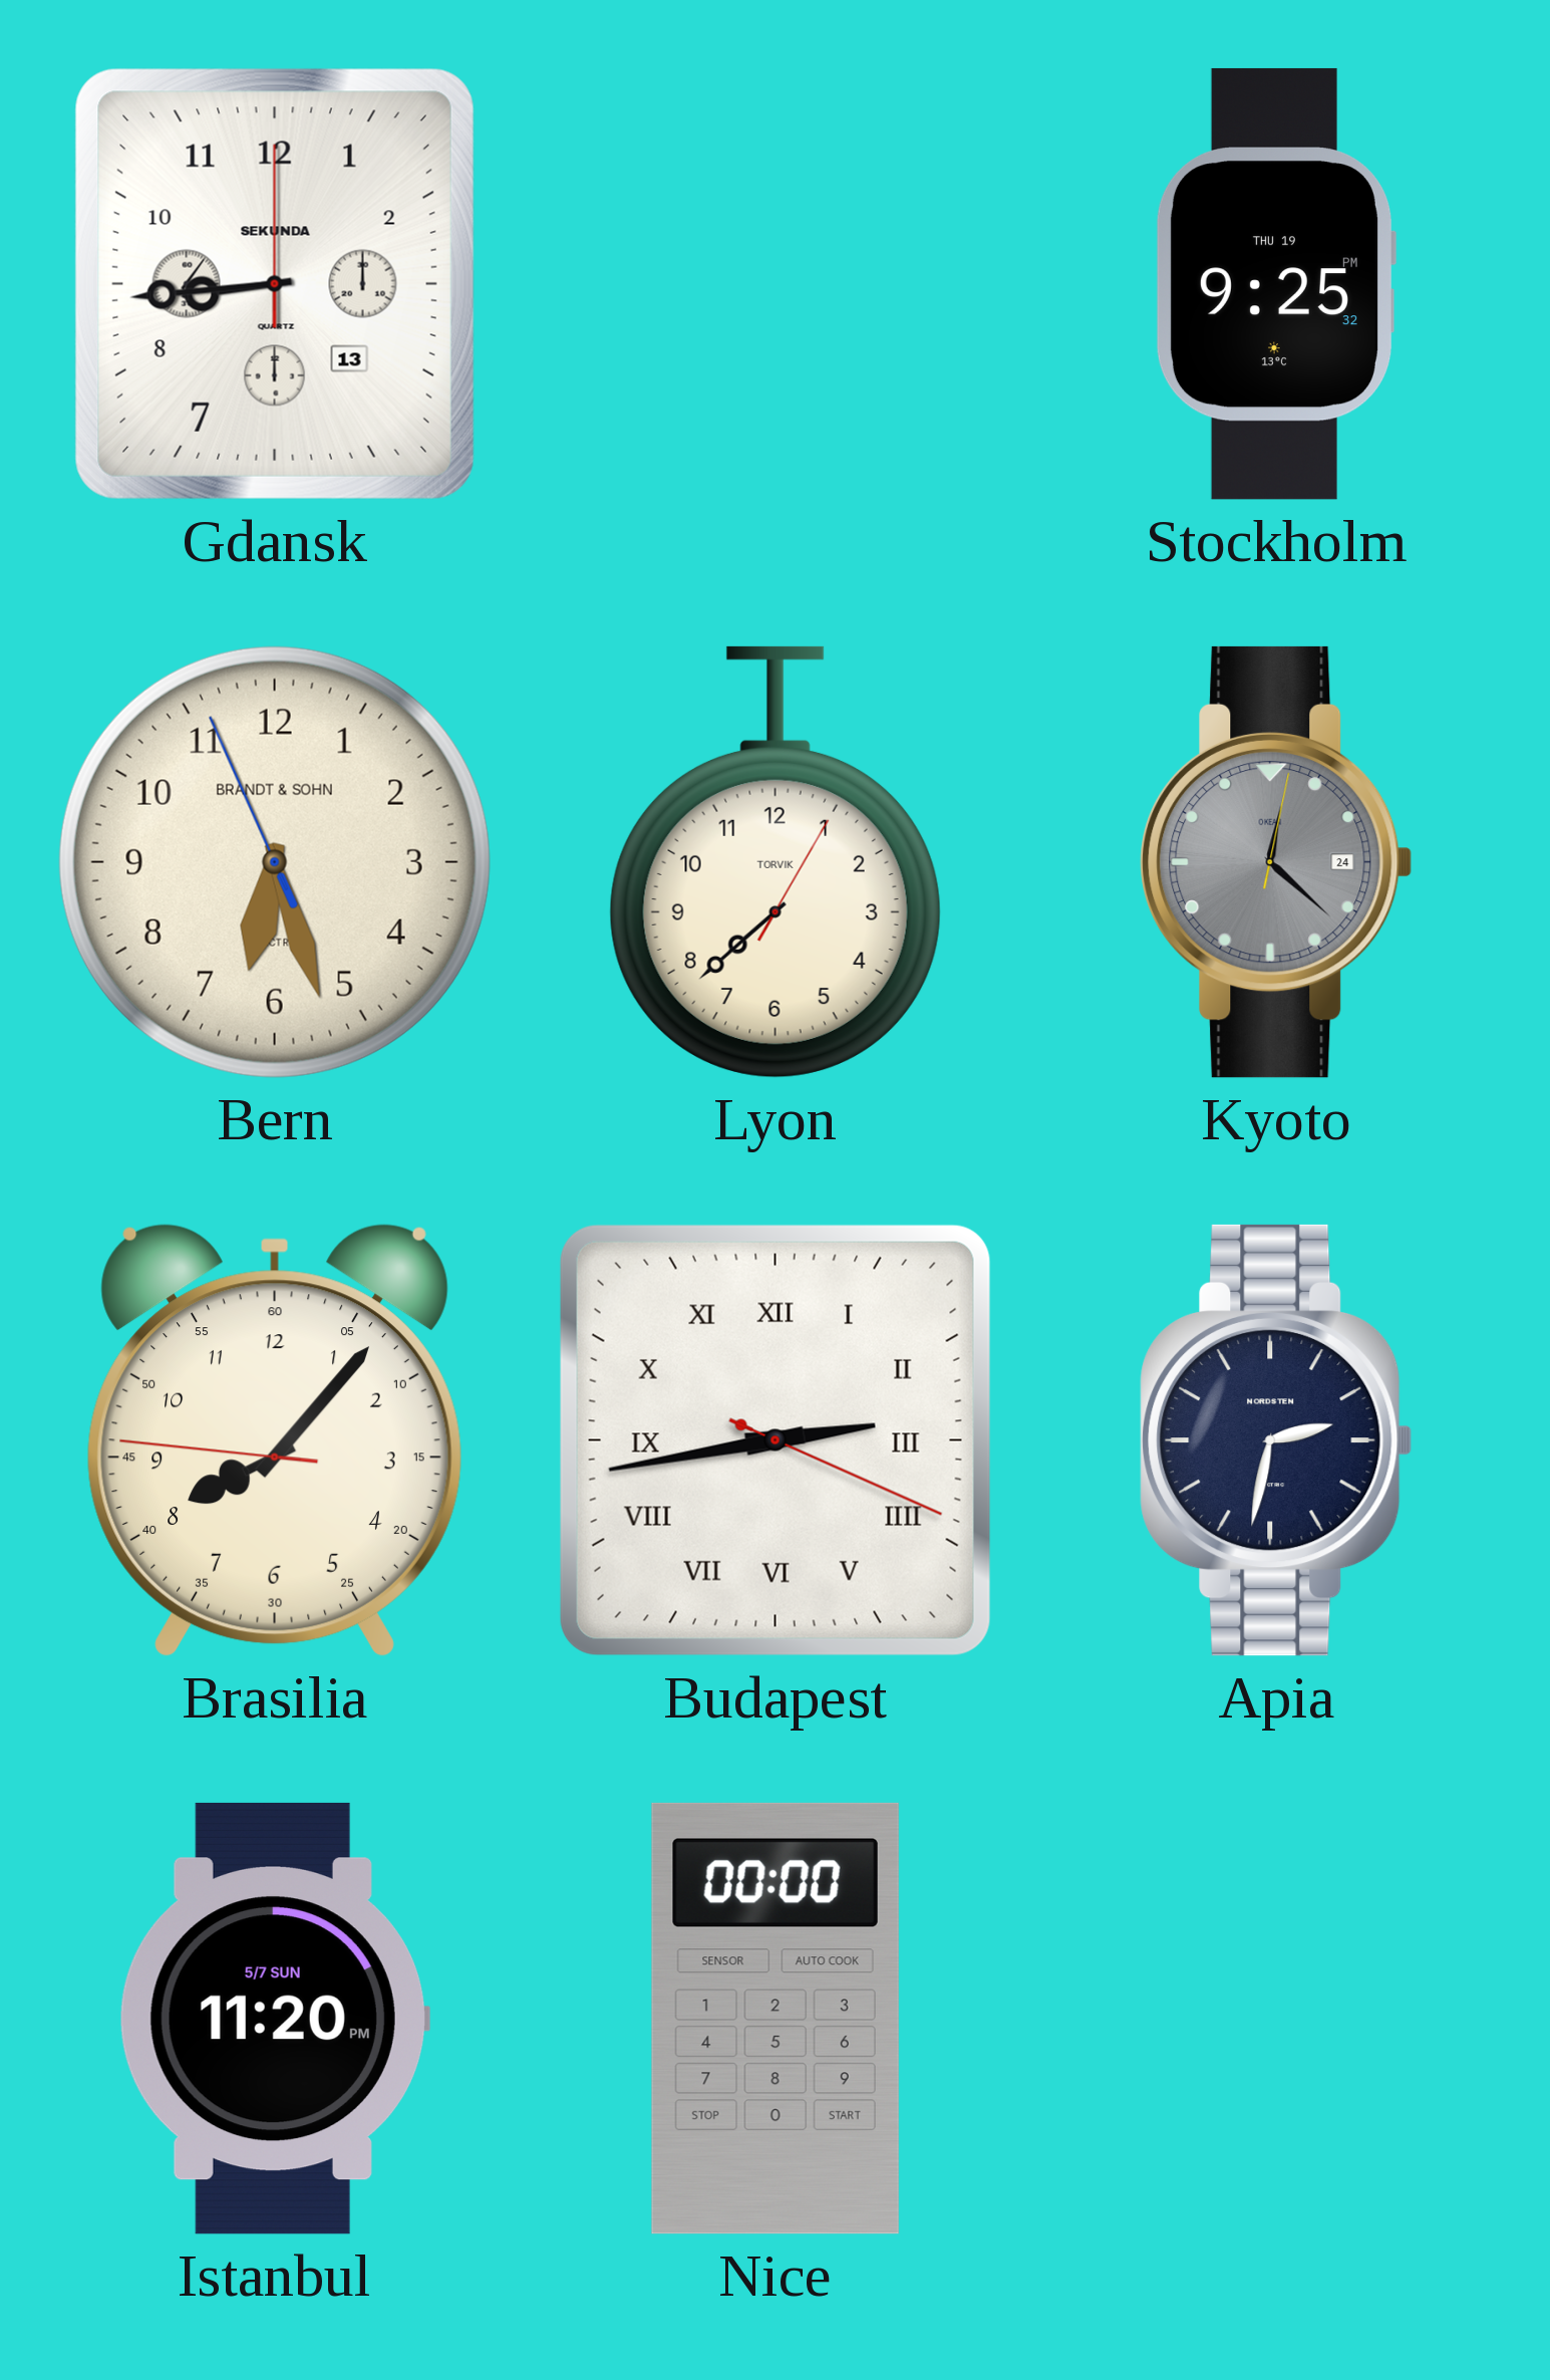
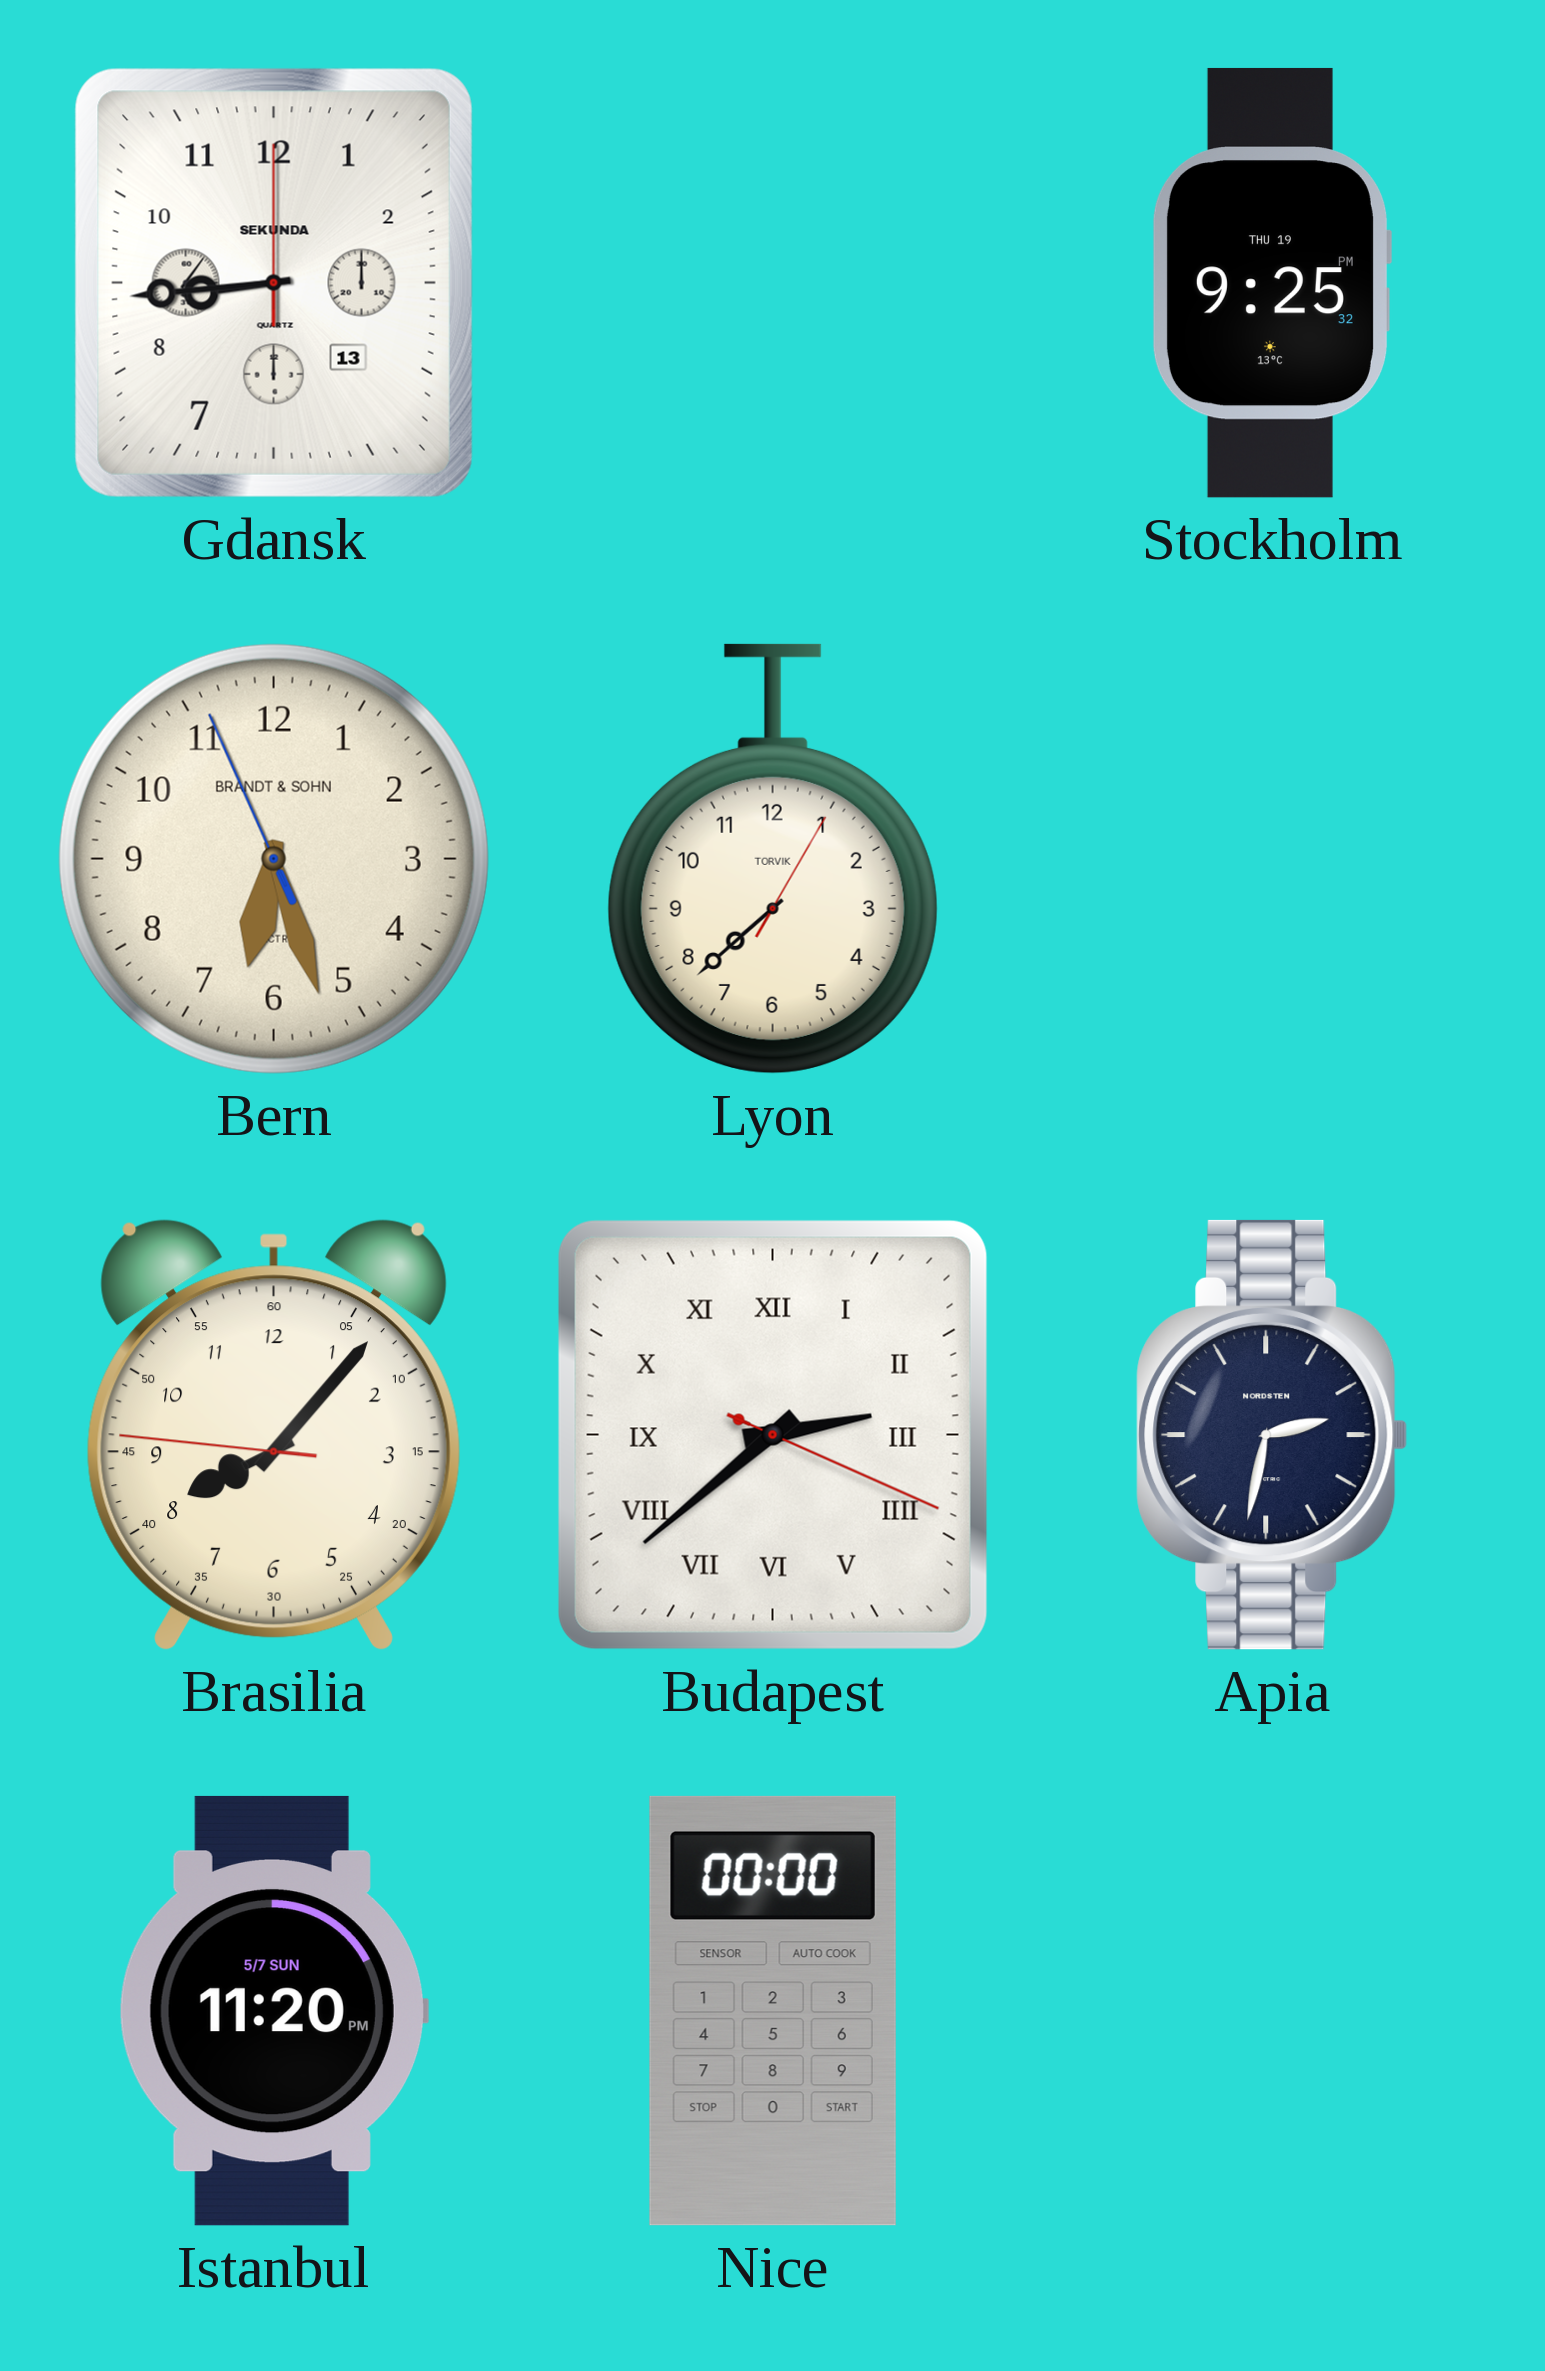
Kyoto: 12:22 -> none
Budapest: 2:43 -> 2:38
